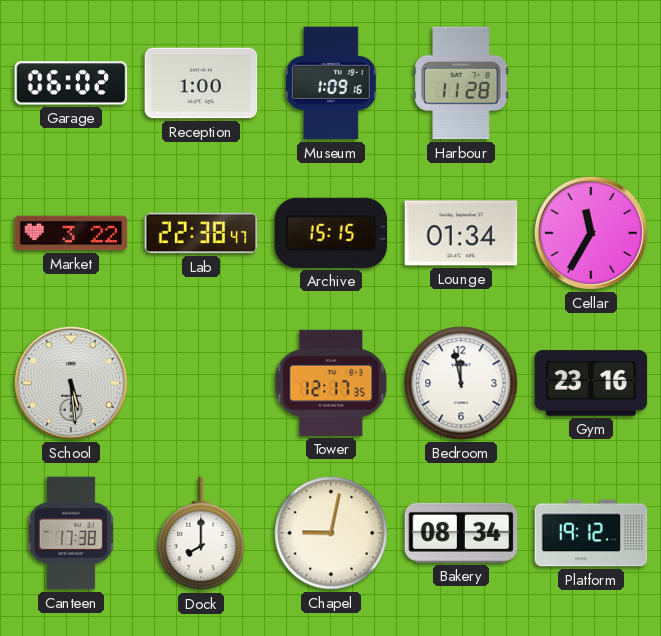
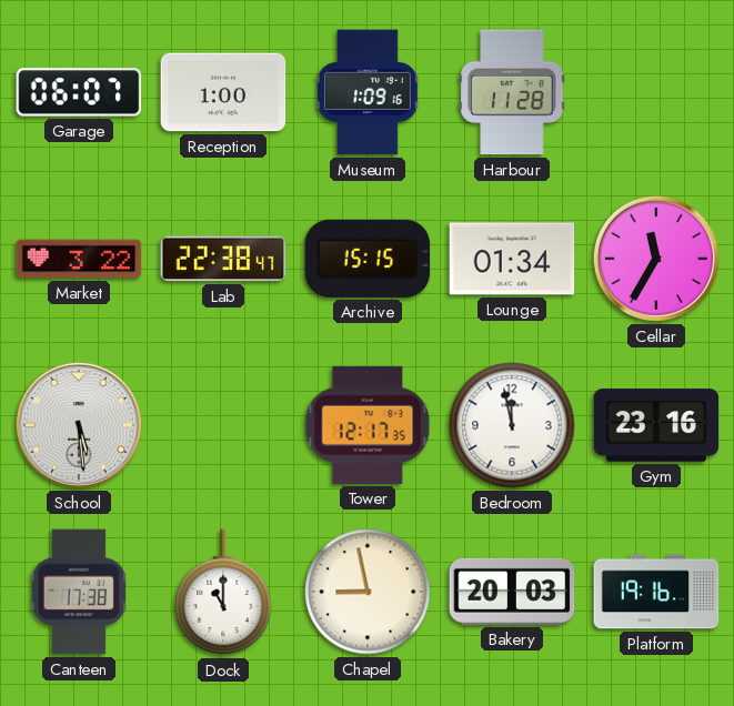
Garage: 06:02 -> 06:07
Dock: 8:00 -> 11:00
Chapel: 9:02 -> 8:58
Bakery: 08:34 -> 20:03
Platform: 19:12 -> 19:16
